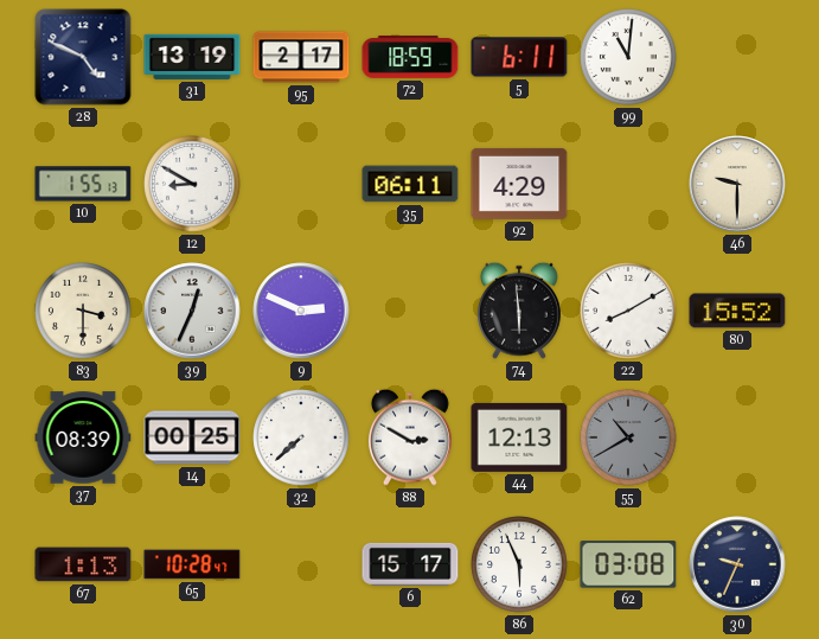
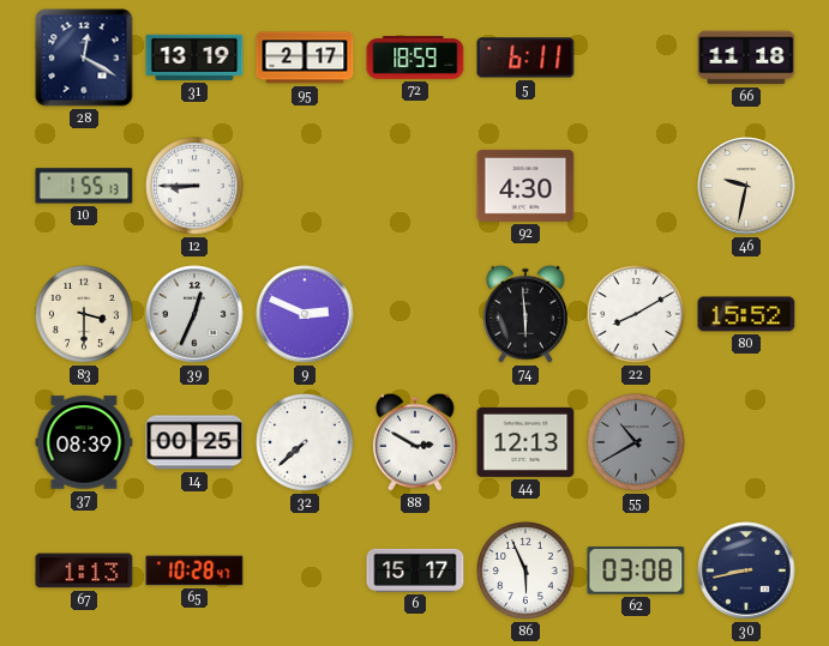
28: 4:49 -> 12:20
99: 11:01 -> none
66: none -> 11:18
12: 8:50 -> 8:45
35: 06:11 -> none
92: 4:29 -> 4:30
46: 9:30 -> 9:32
30: 9:34 -> 8:43
